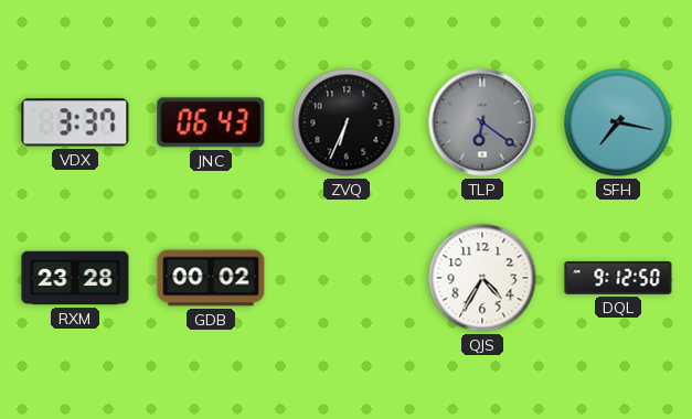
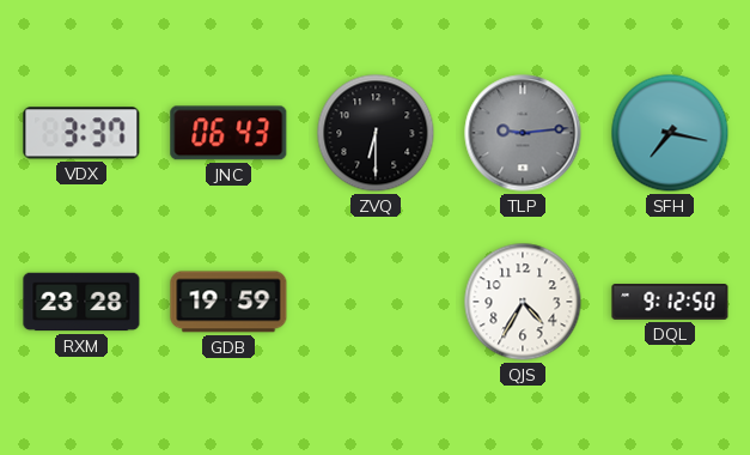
ZVQ: 6:34 -> 6:30
TLP: 6:21 -> 9:14
GDB: 00:02 -> 19:59
